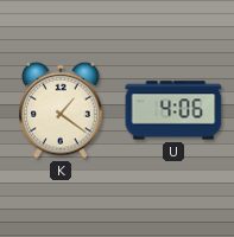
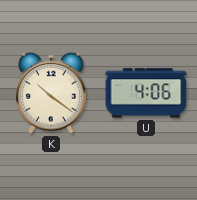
K: 1:21 -> 10:21
